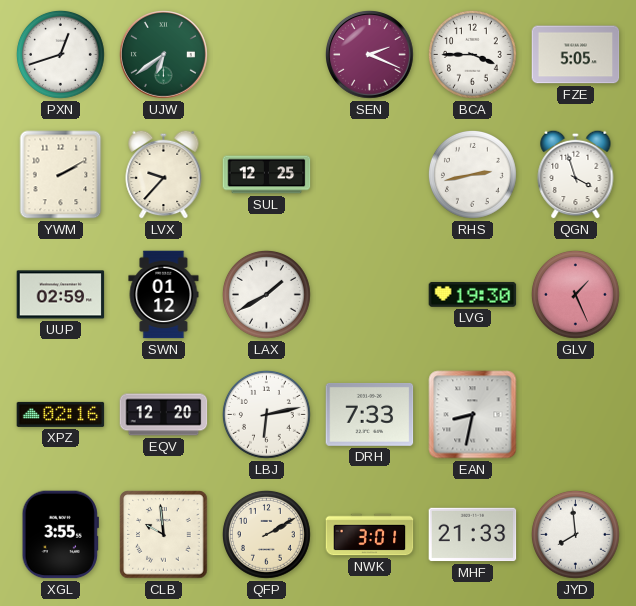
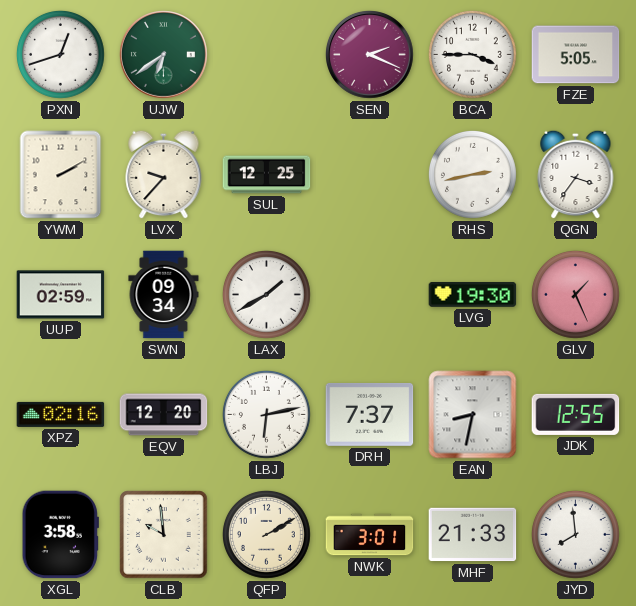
QGN: 3:57 -> 3:36
SWN: 01:12 -> 09:34
DRH: 7:33 -> 7:37
JDK: none -> 12:55
XGL: 3:55 -> 3:58
